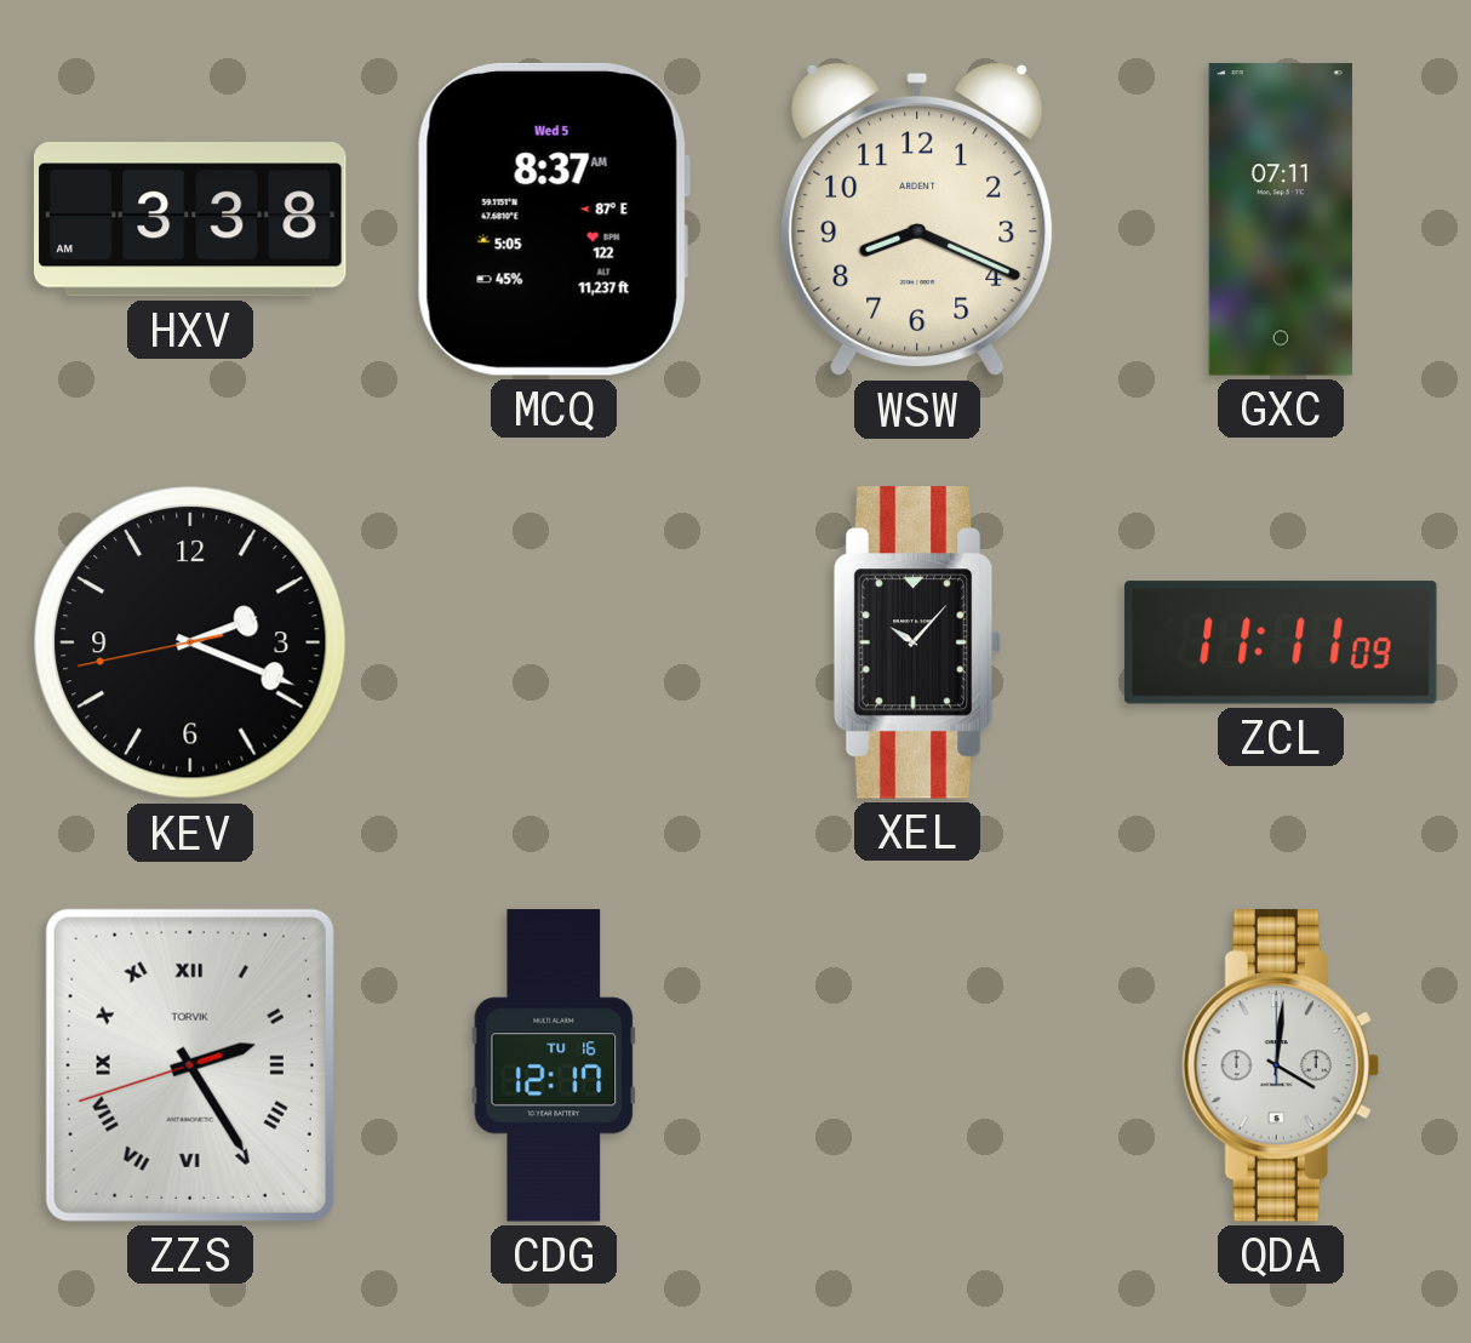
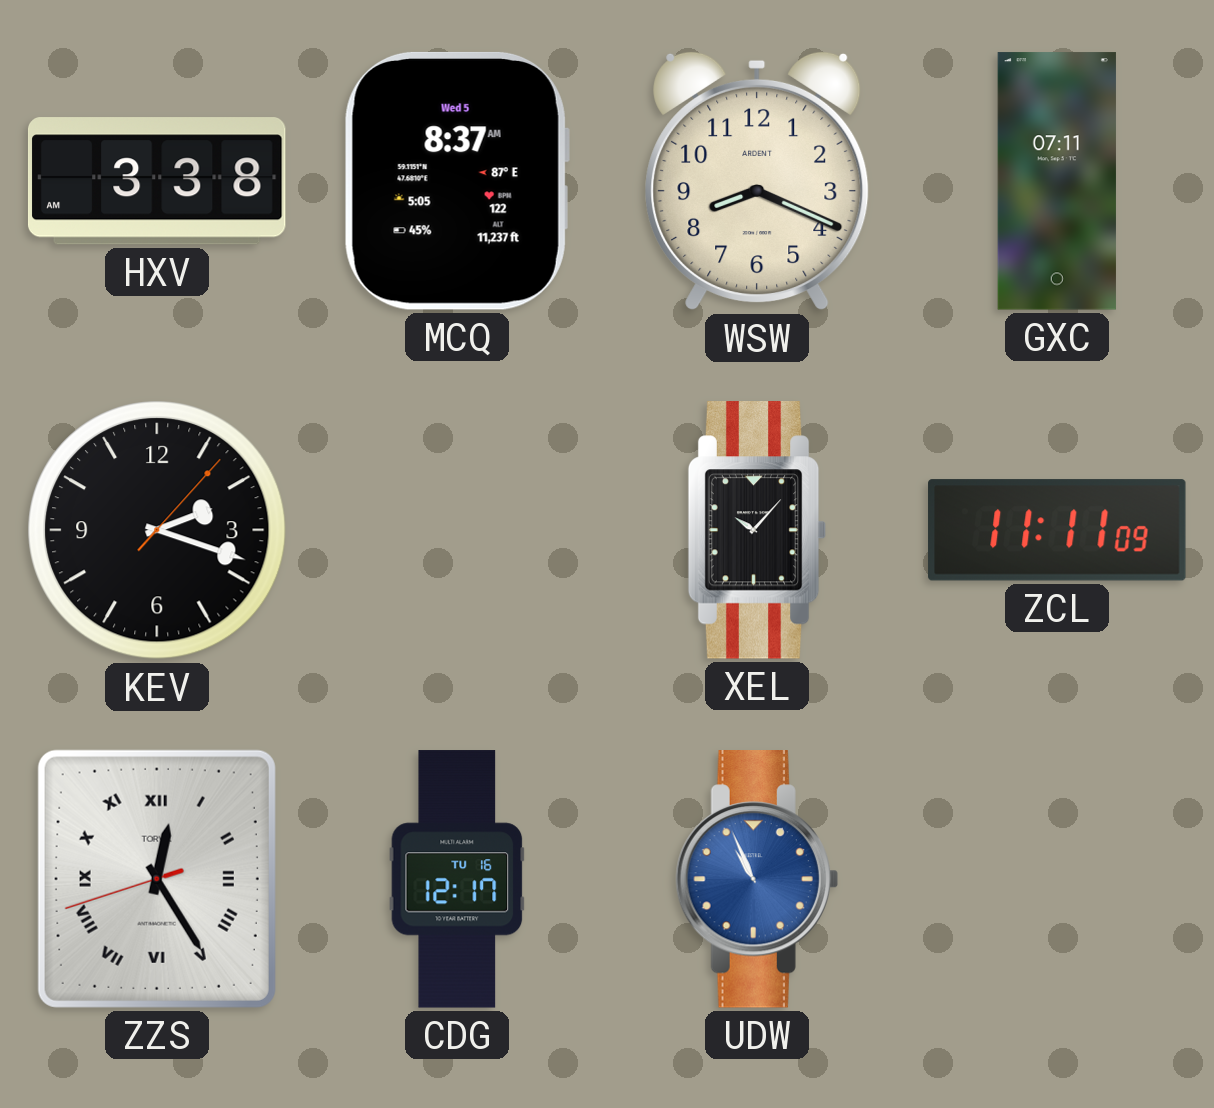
KEV: 2:18:43 -> 2:18:07
ZZS: 2:24 -> 12:24
UDW: none -> 10:56
QDA: 4:01 -> none
